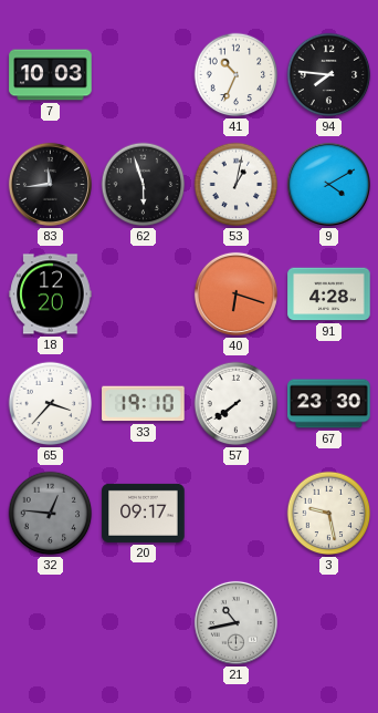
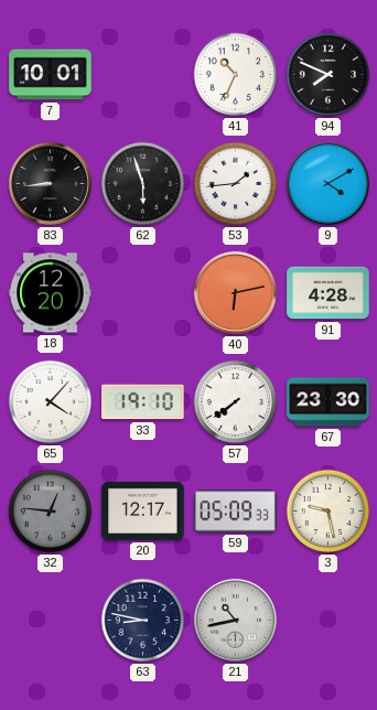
7: 10:03 -> 10:01
94: 7:46 -> 7:49
83: 11:44 -> 8:44
53: 1:02 -> 1:44
40: 6:18 -> 6:13
65: 3:37 -> 4:07
20: 09:17 -> 12:17
59: none -> 05:09
63: none -> 8:47
